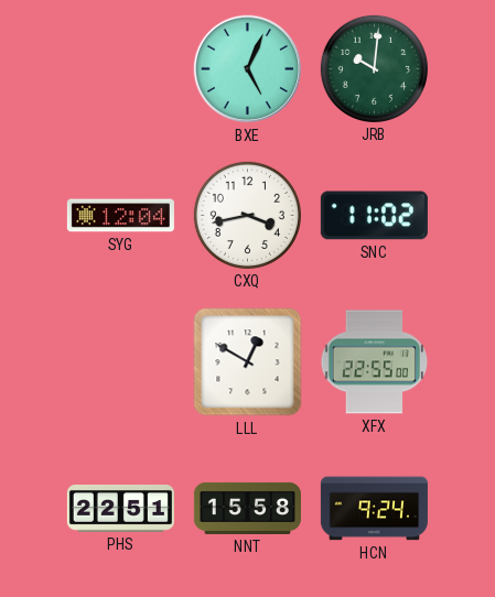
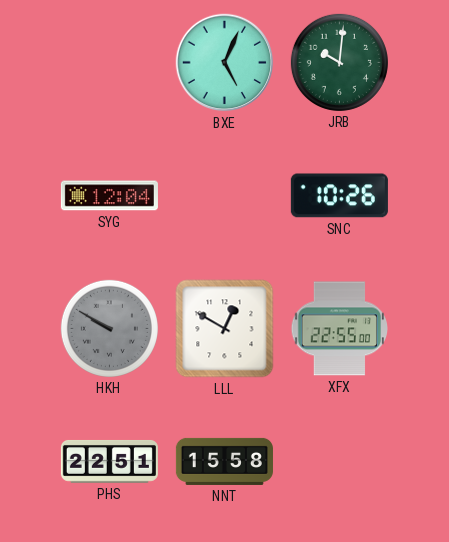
CXQ: 3:43 -> none
SNC: 11:02 -> 10:26
HKH: none -> 9:50
HCN: 9:24 -> none
